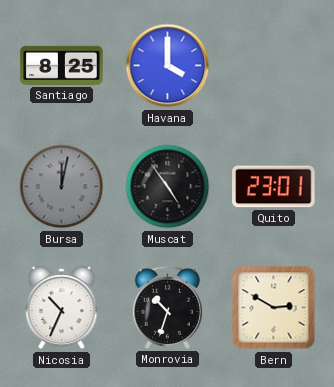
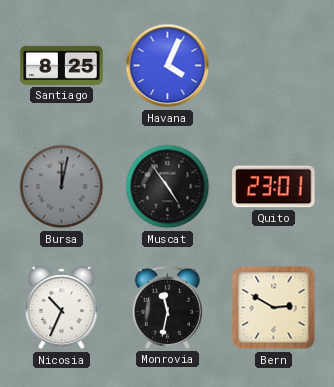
Havana: 4:00 -> 4:04
Monrovia: 10:33 -> 11:32
